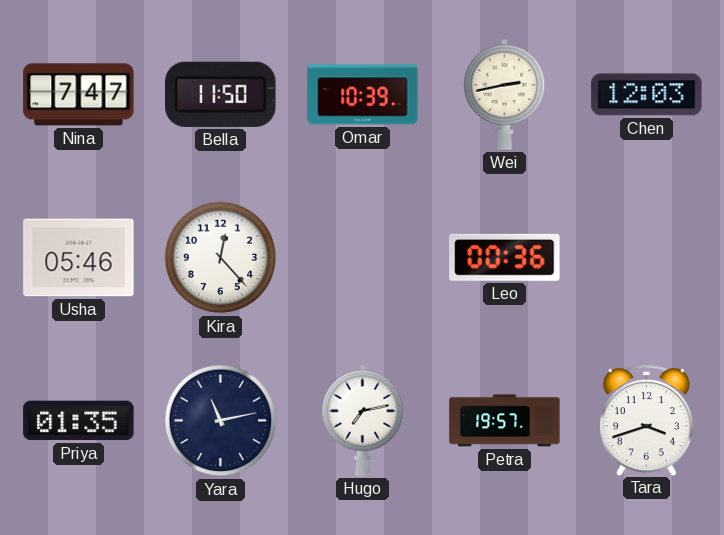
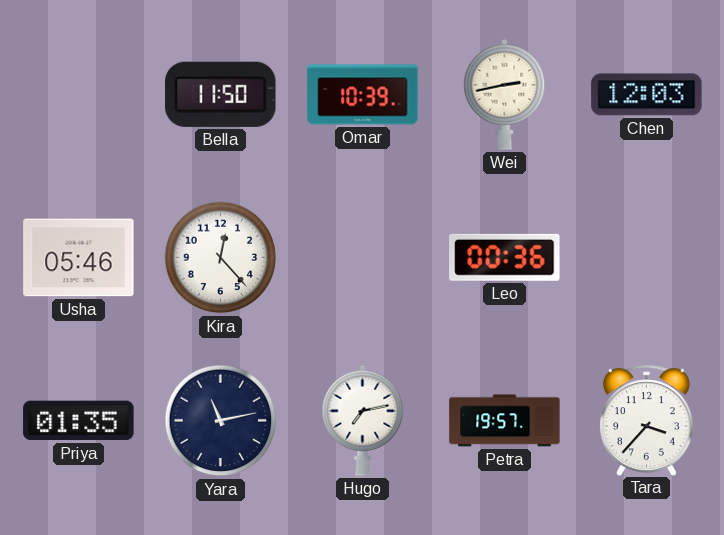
Nina: 7:47 -> none
Tara: 3:42 -> 3:37
